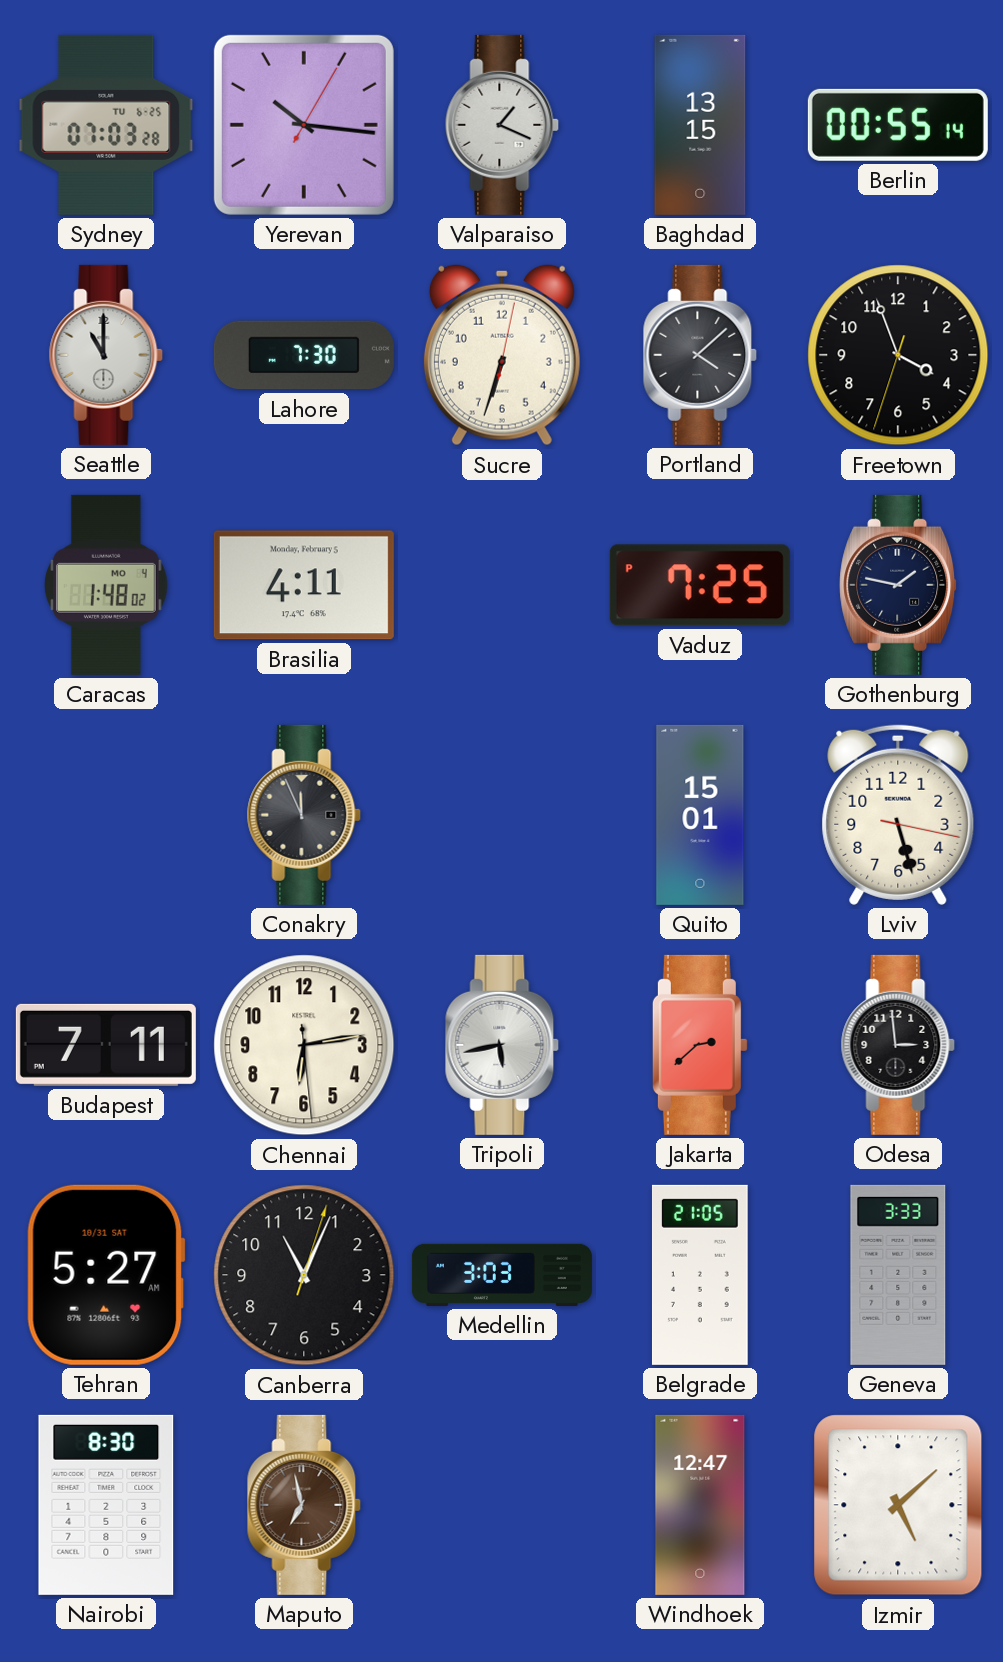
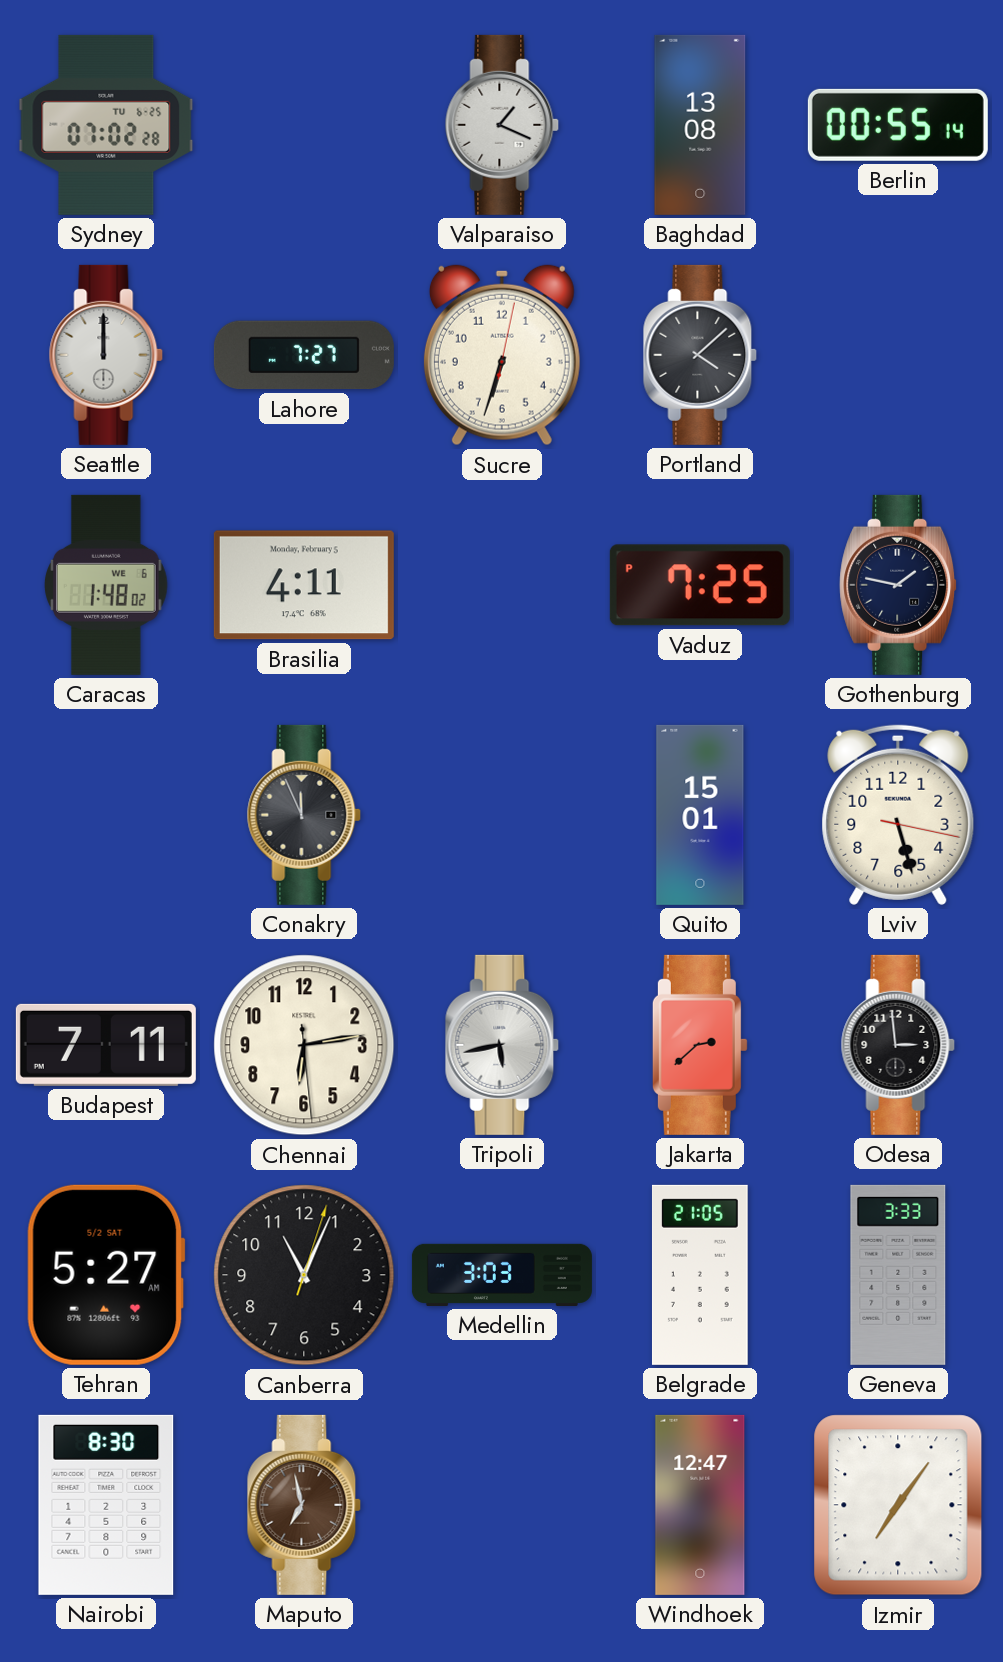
Sydney: 07:03 -> 07:02
Yerevan: 10:16 -> none
Baghdad: 13:15 -> 13:08
Seattle: 11:00 -> 12:00
Lahore: 7:30 -> 7:27
Freetown: 3:56 -> none
Caracas date: MO 4 -> WE 6
Tehran date: 10/31 SAT -> 5/2 SAT
Izmir: 5:08 -> 7:06
